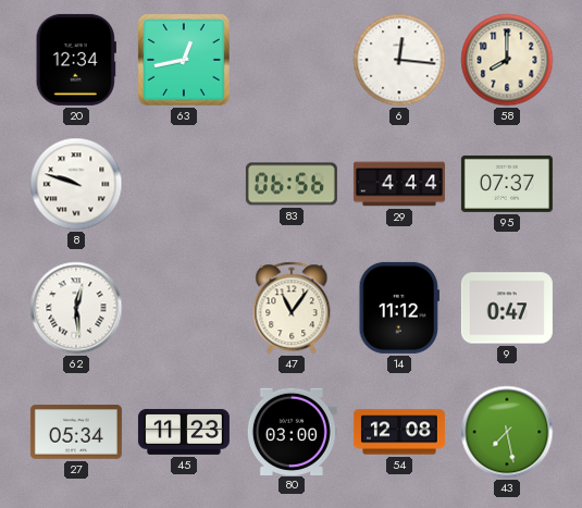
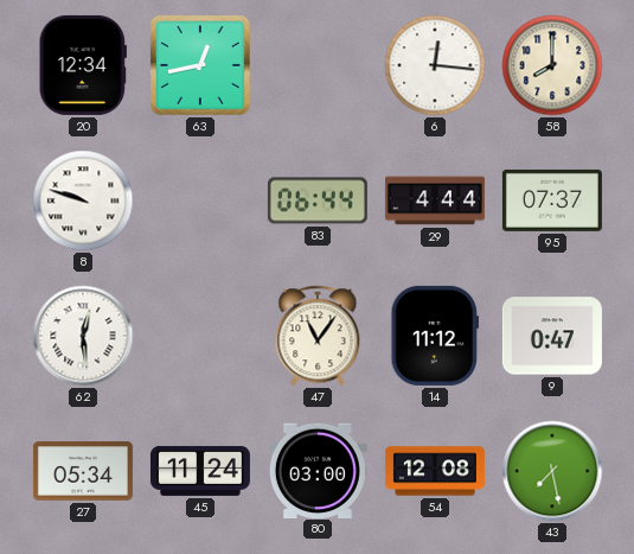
83: 06:56 -> 06:44
45: 11:23 -> 11:24
